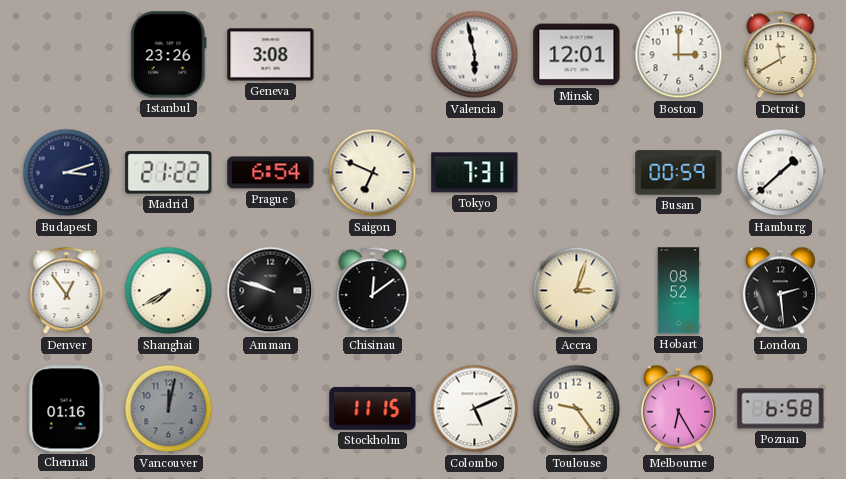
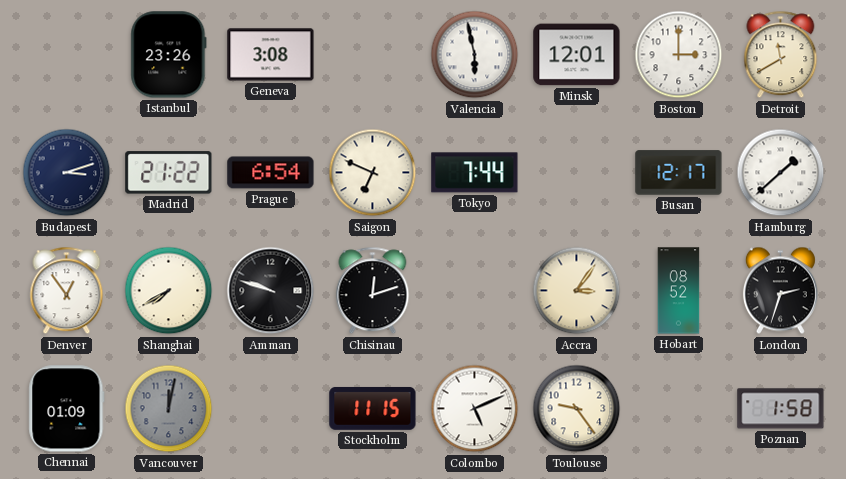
Tokyo: 7:31 -> 7:44
Busan: 00:59 -> 12:17
Chisinau: 12:09 -> 12:12
Accra: 3:03 -> 3:06
London: 2:29 -> 2:33
Chennai: 01:16 -> 01:09
Melbourne: 6:25 -> none
Poznan: 6:58 -> 1:58
